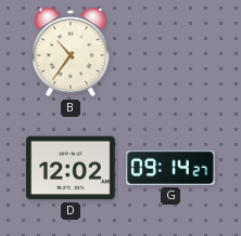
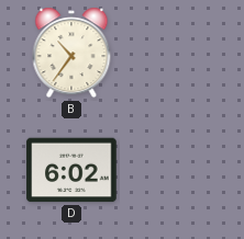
D: 12:02 -> 6:02
G: 09:14 -> none
